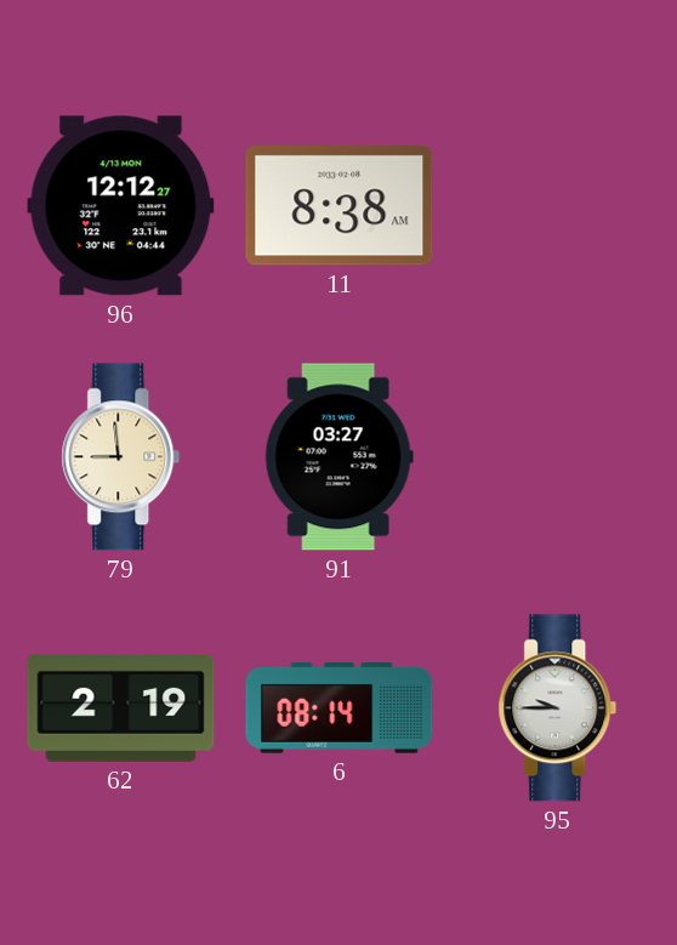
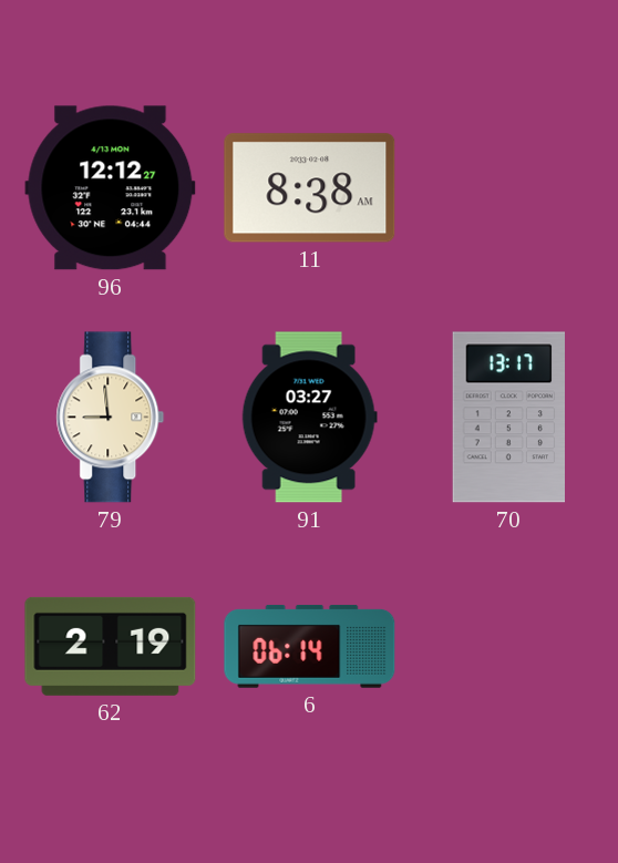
70: none -> 13:17
6: 08:14 -> 06:14
95: 9:45 -> none
